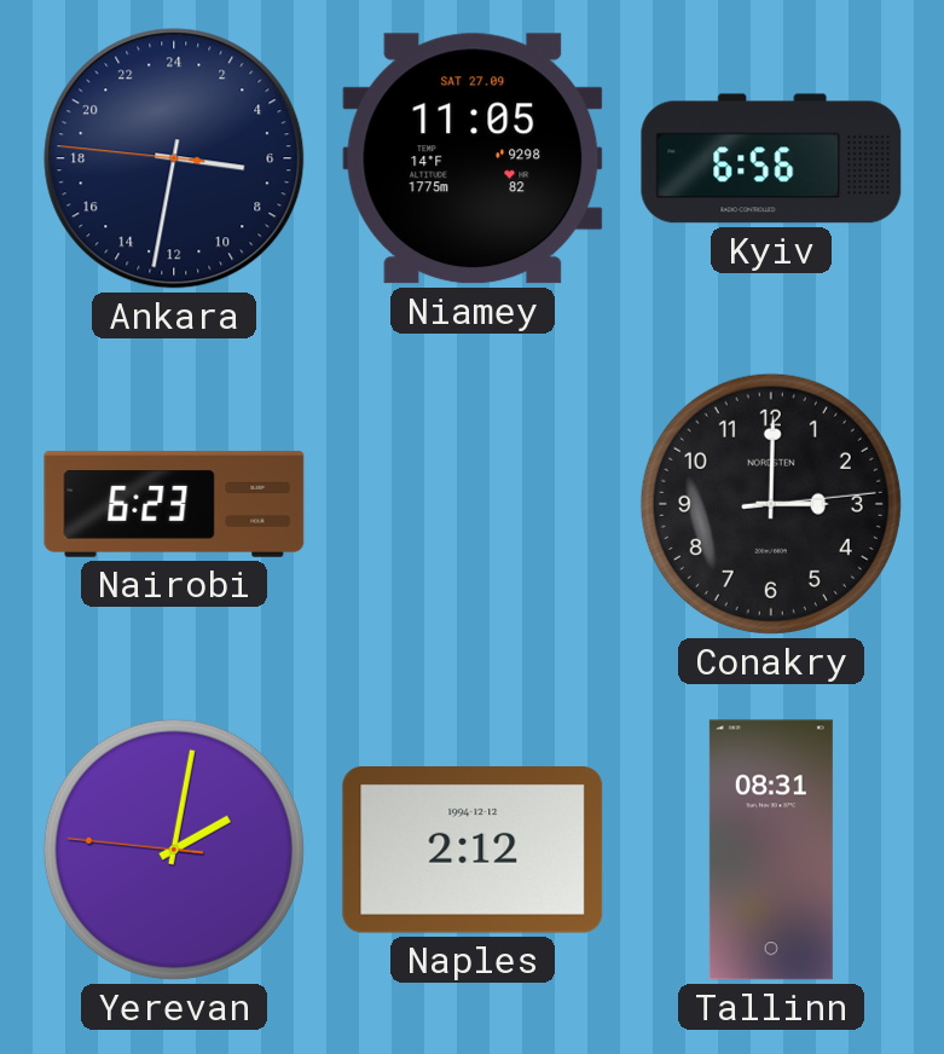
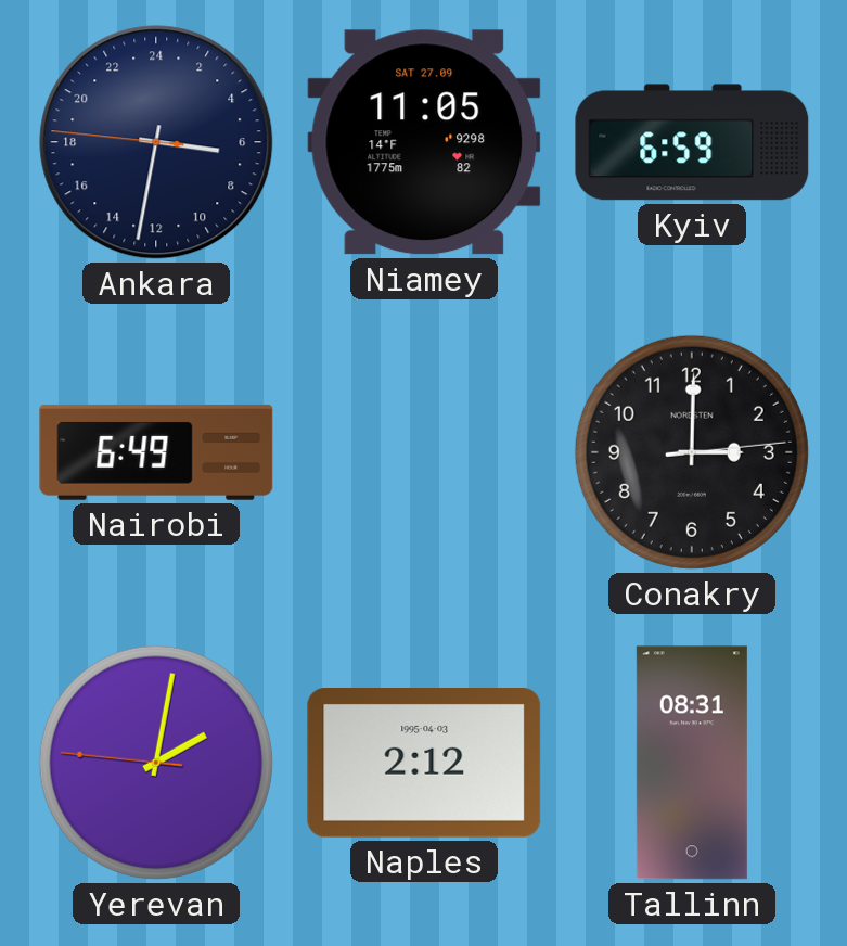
Kyiv: 6:56 -> 6:59
Nairobi: 6:23 -> 6:49
Naples date: 1994-12-12 -> 1995-04-03
